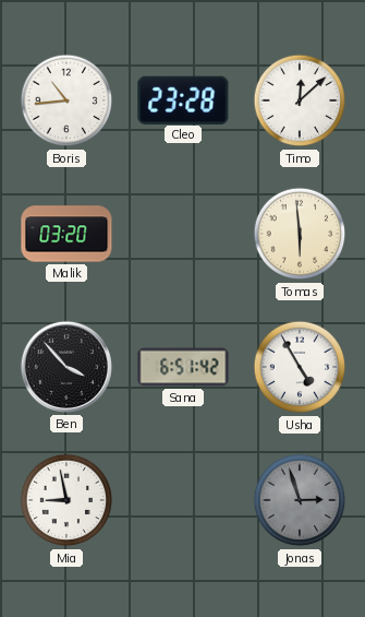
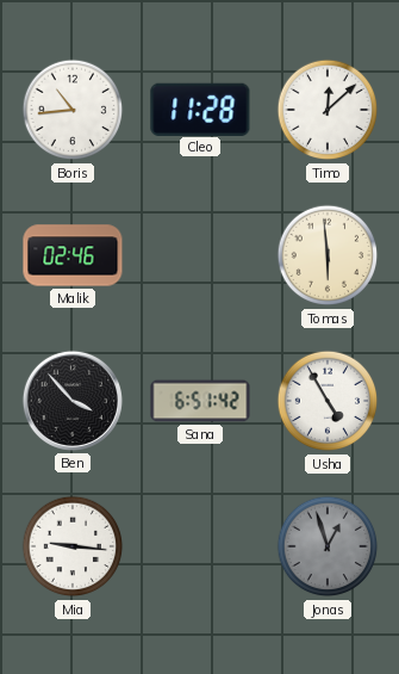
Cleo: 23:28 -> 11:28
Malik: 03:20 -> 02:46
Mia: 8:58 -> 9:16
Jonas: 2:57 -> 12:57
